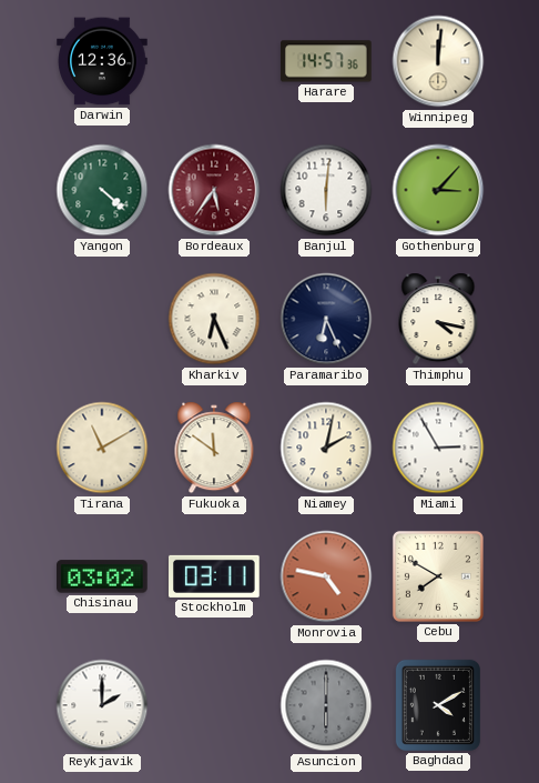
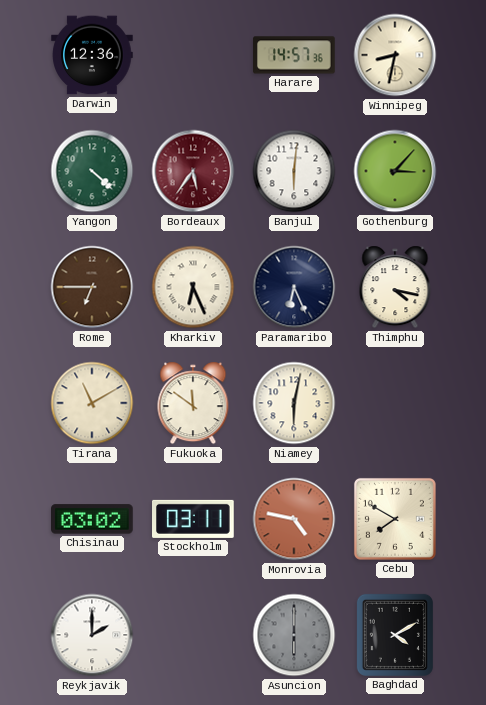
Winnipeg: 12:01 -> 8:32
Rome: none -> 6:45
Niamey: 2:02 -> 6:02
Miami: 2:55 -> none
